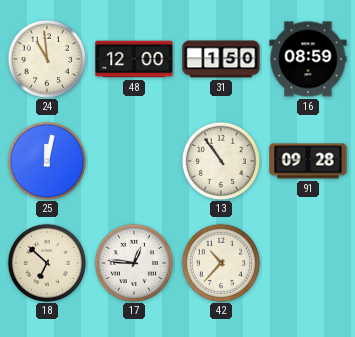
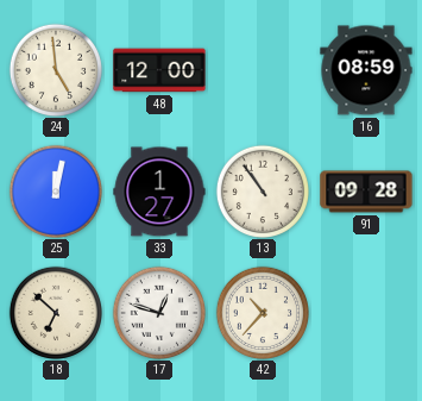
24: 10:59 -> 4:59
31: 1:50 -> none
33: none -> 1:27
17: 12:46 -> 12:48
